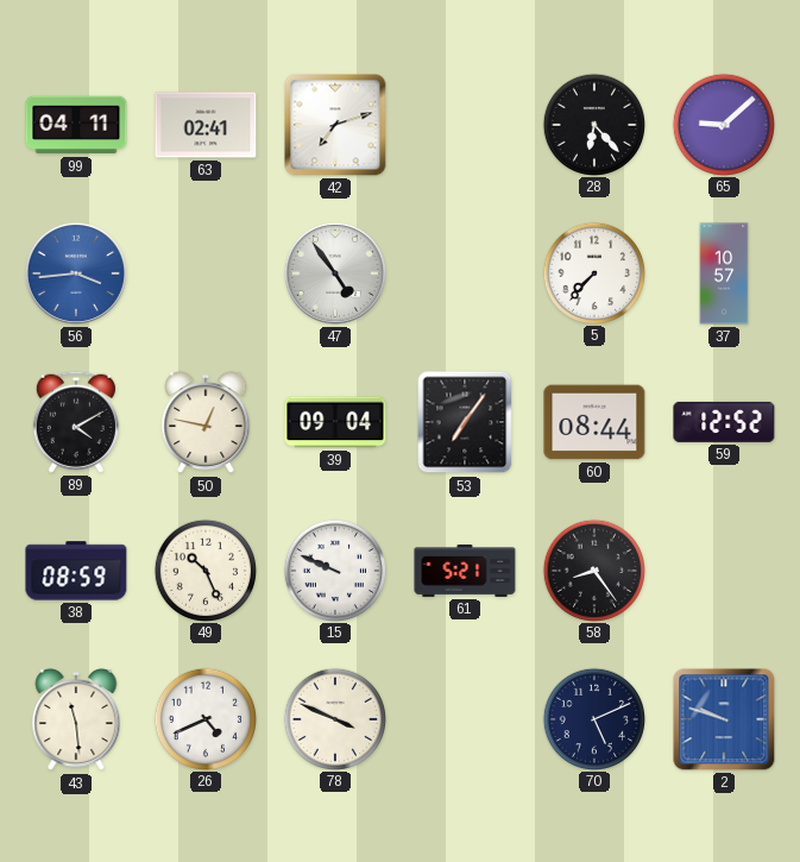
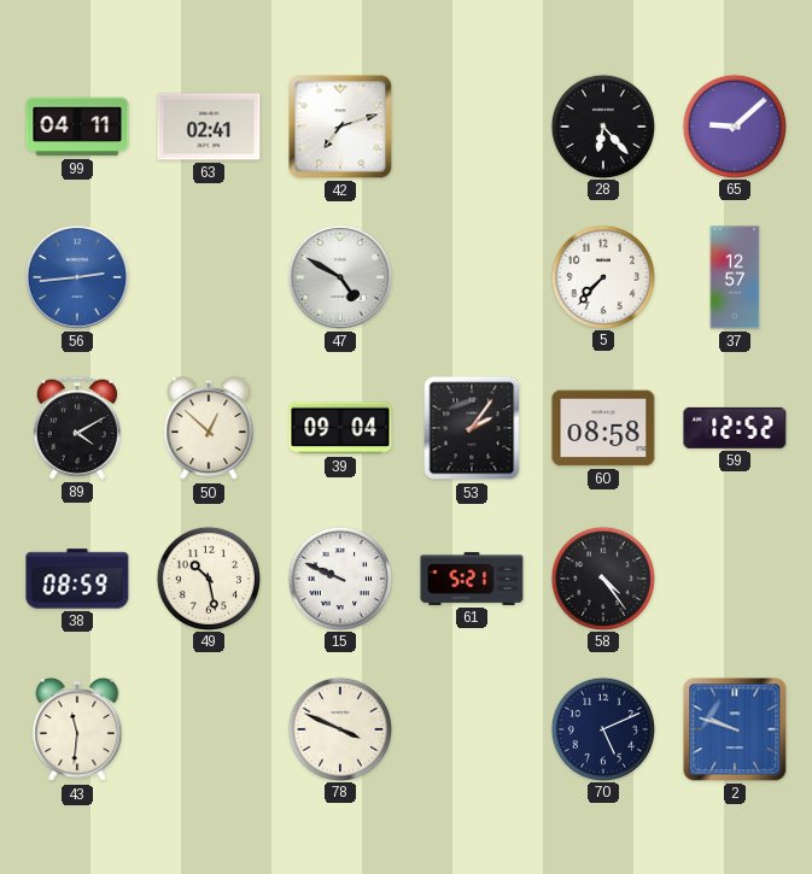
56: 3:44 -> 2:44
47: 4:54 -> 4:50
37: 10:57 -> 12:57
50: 12:47 -> 12:52
53: 7:06 -> 2:06
60: 08:44 -> 08:58
49: 10:26 -> 10:28
58: 8:24 -> 4:24
43: 11:29 -> 11:31
26: 4:41 -> none
